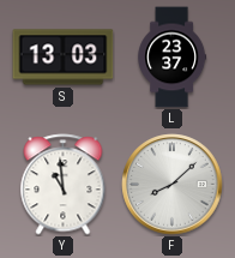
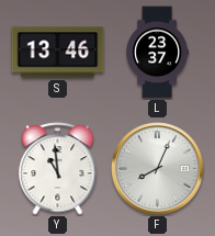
S: 13:03 -> 13:46
F: 8:08 -> 8:04
